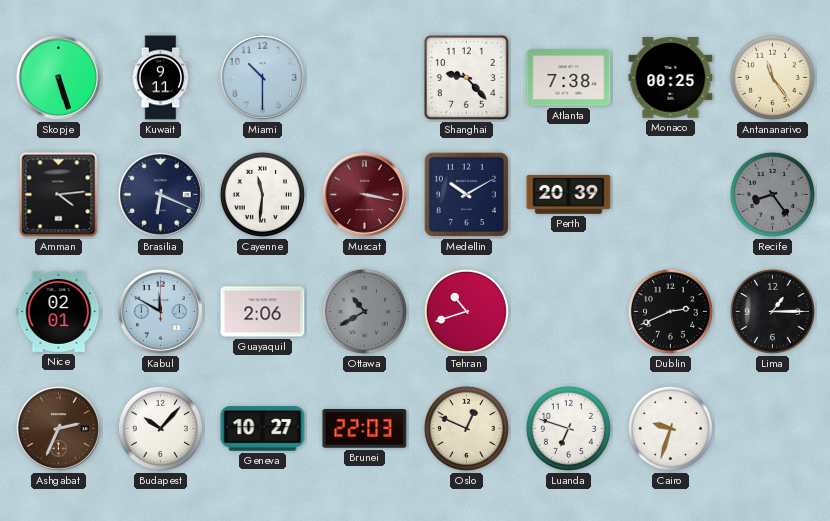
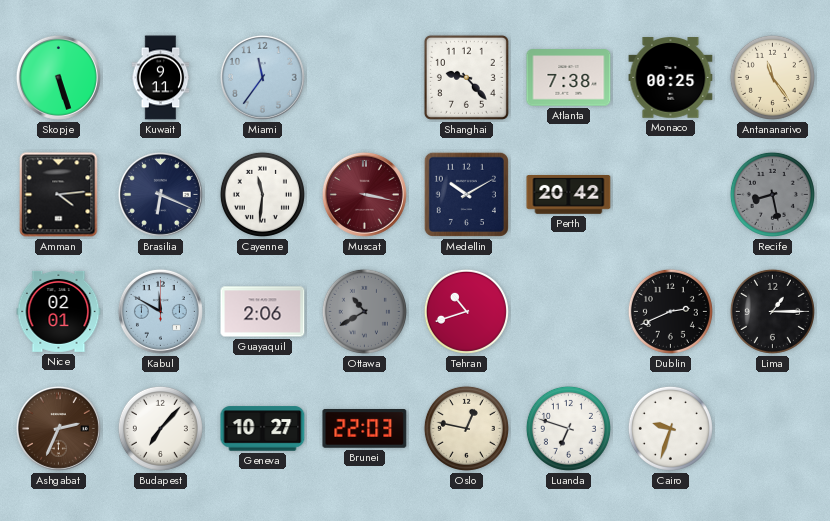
Miami: 10:30 -> 11:36
Perth: 20:39 -> 20:42
Recife: 8:24 -> 8:28
Budapest: 10:07 -> 7:07
Oslo: 12:49 -> 12:47
